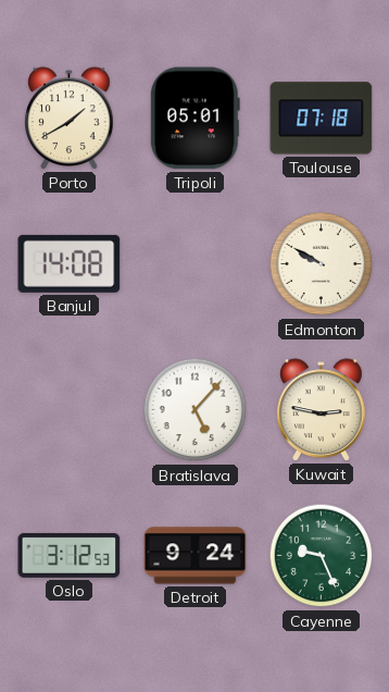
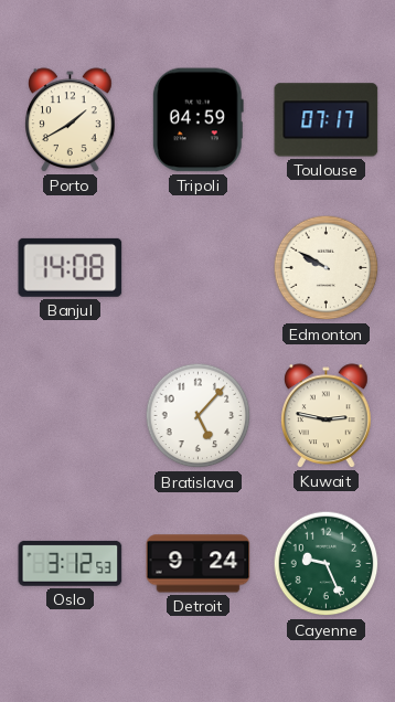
Tripoli: 05:01 -> 04:59
Toulouse: 07:18 -> 07:17
